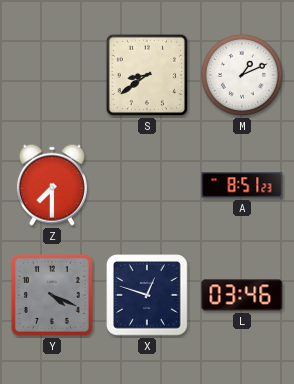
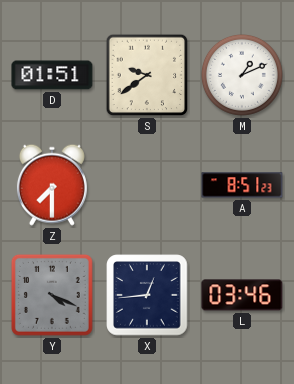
D: none -> 01:51
S: 8:39 -> 9:39
X: 12:48 -> 12:44
